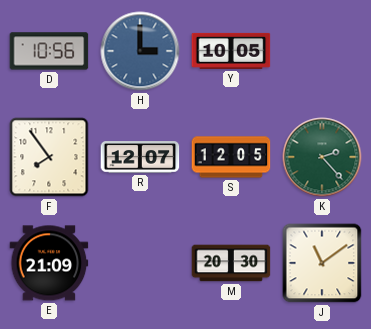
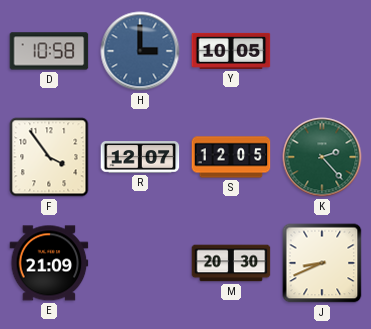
D: 10:56 -> 10:58
F: 7:54 -> 3:54
J: 11:09 -> 8:41
